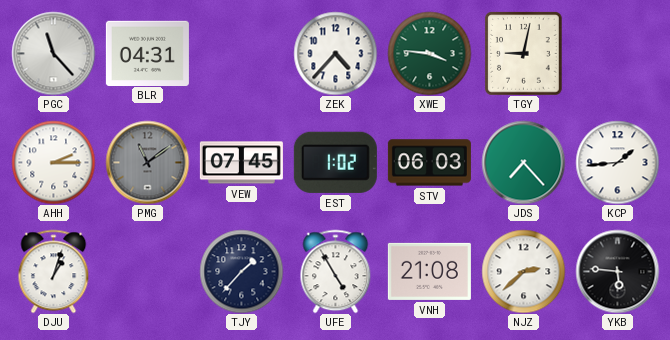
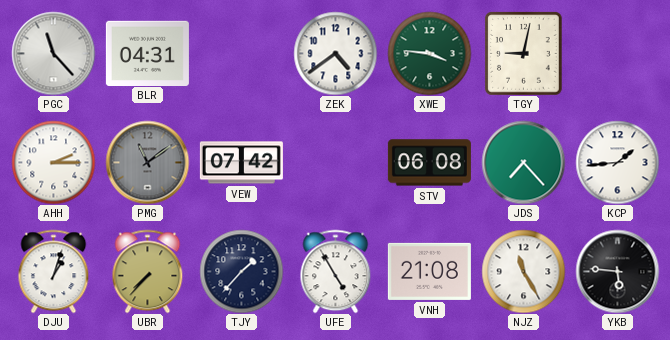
ZEK: 4:37 -> 4:39
VEW: 07:45 -> 07:42
EST: 1:02 -> none
STV: 06:03 -> 06:08
UBR: none -> 7:37
NJZ: 2:38 -> 11:25
